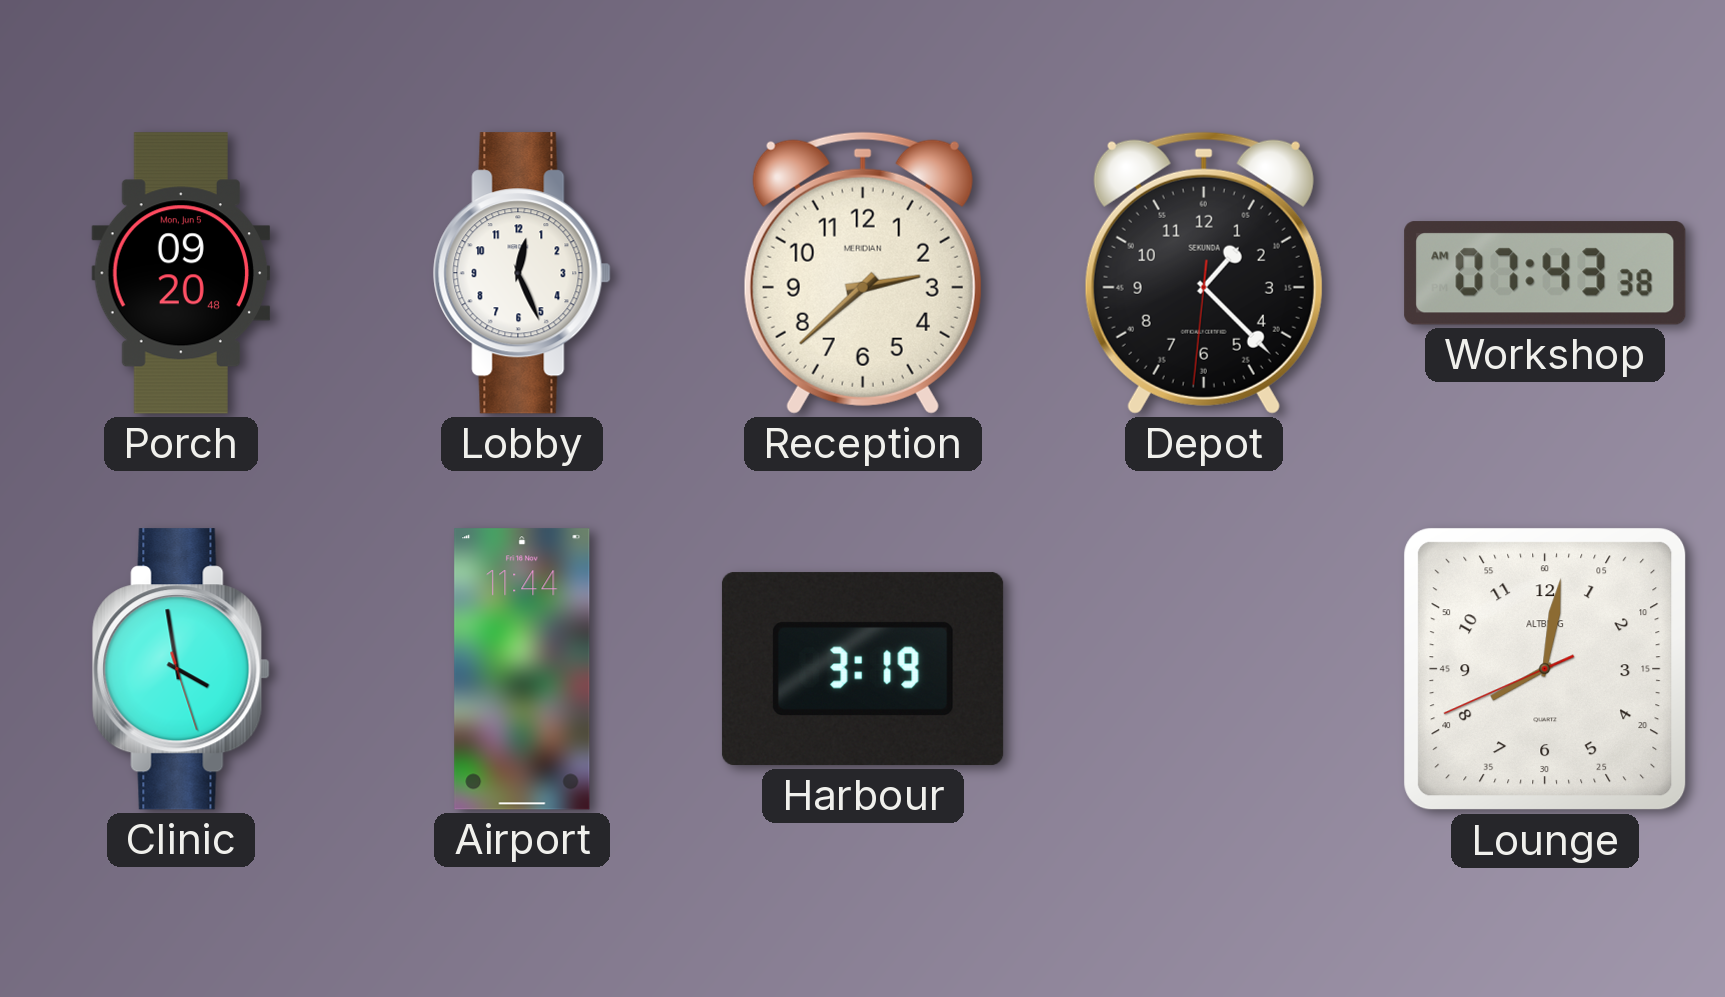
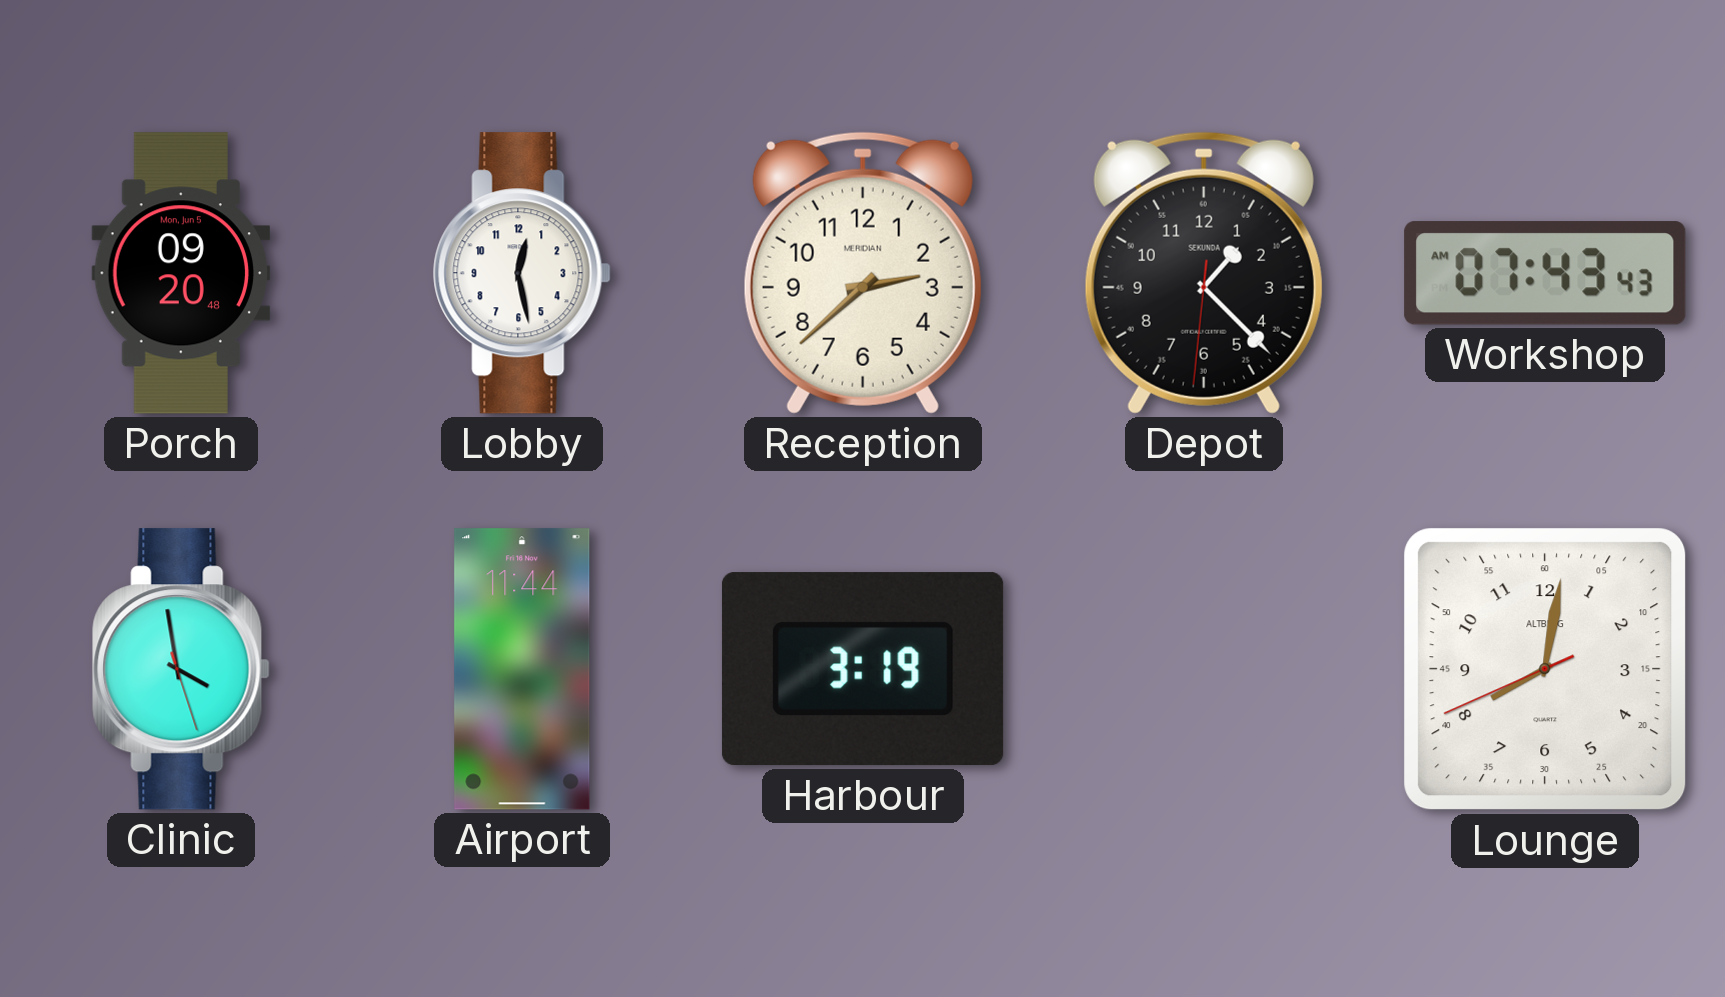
Lobby: 12:26 -> 12:28
Workshop: 07:43:38 AM -> 07:43:43 AM
